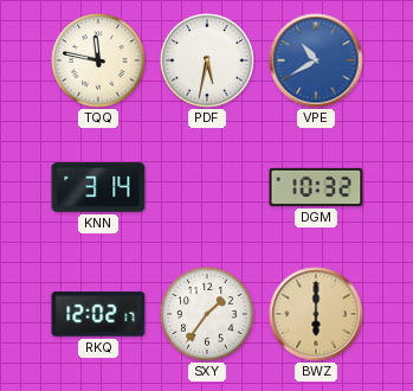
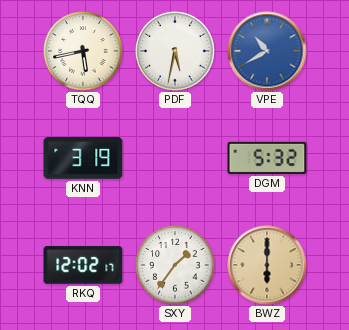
TQQ: 11:47 -> 5:43
KNN: 3:14 -> 3:19
DGM: 10:32 -> 5:32
